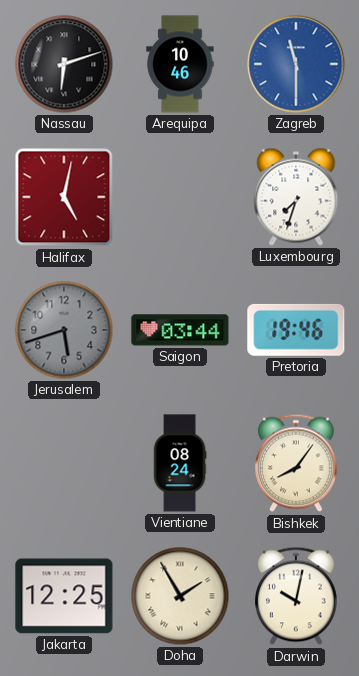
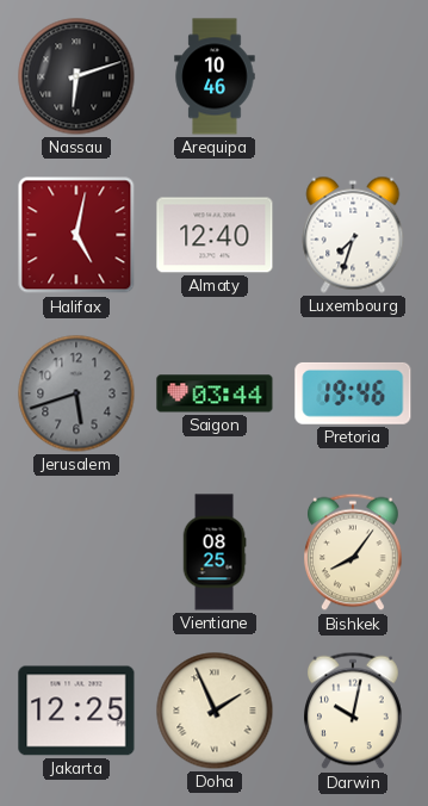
Zagreb: 11:30 -> none
Almaty: none -> 12:40
Vientiane: 08:24 -> 08:25
Doha: 1:55 -> 1:56
